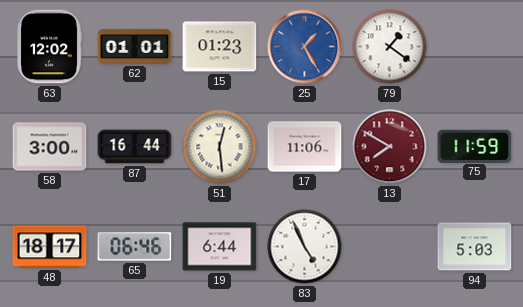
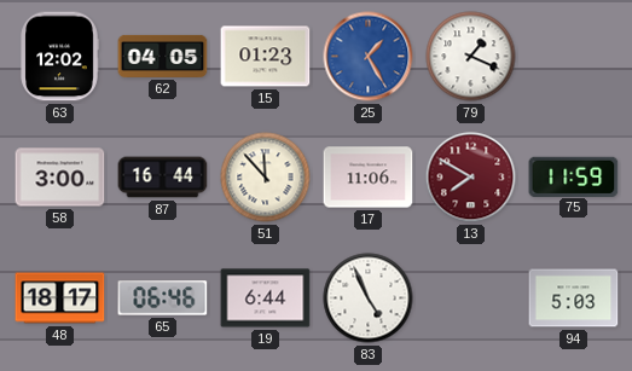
62: 01:01 -> 04:05
79: 1:21 -> 1:19
51: 12:29 -> 11:53
